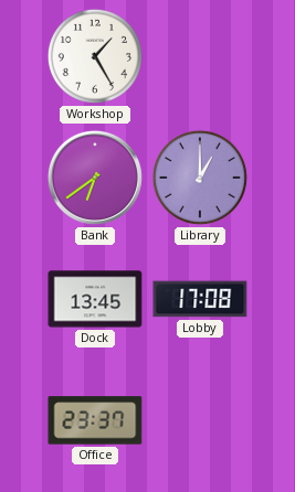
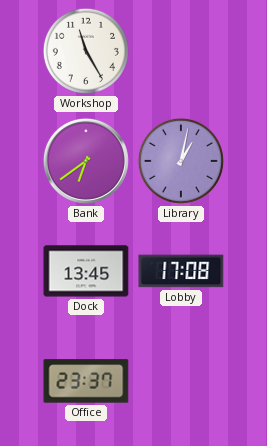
Workshop: 1:25 -> 11:25
Library: 1:00 -> 1:02
